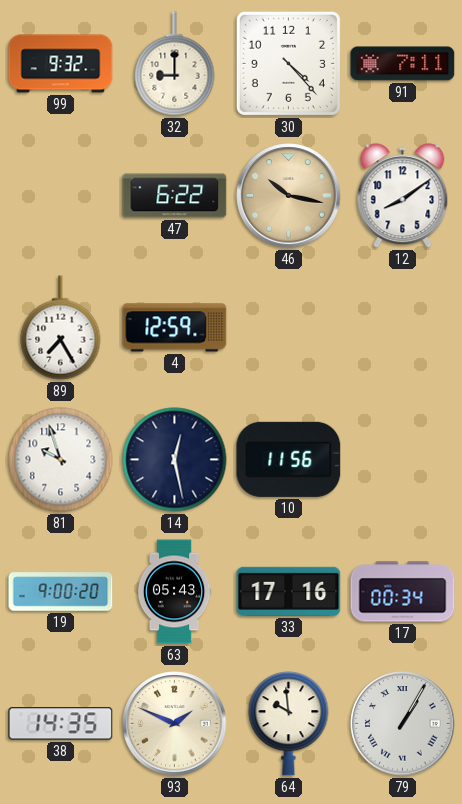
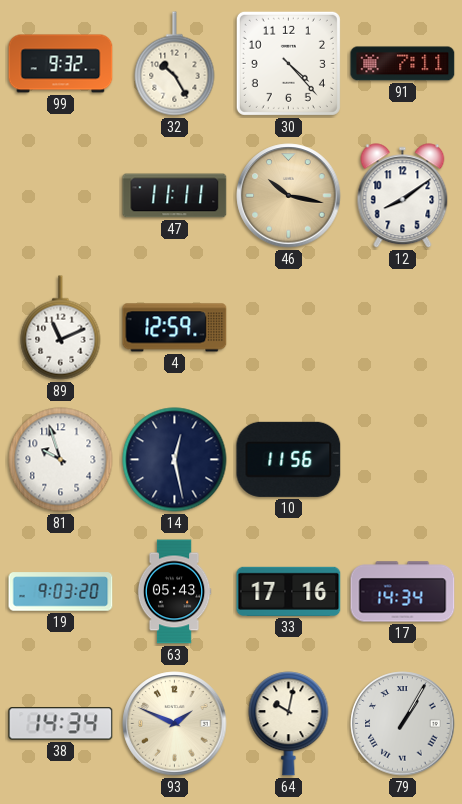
32: 9:00 -> 10:25
47: 6:22 -> 11:11
89: 7:25 -> 11:11
19: 9:00 -> 9:03
17: 00:34 -> 14:34
38: 14:35 -> 14:34
64: 9:59 -> 10:02
